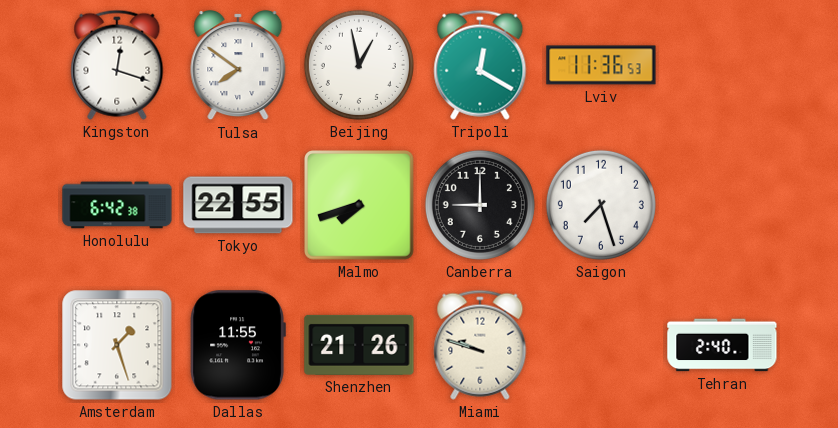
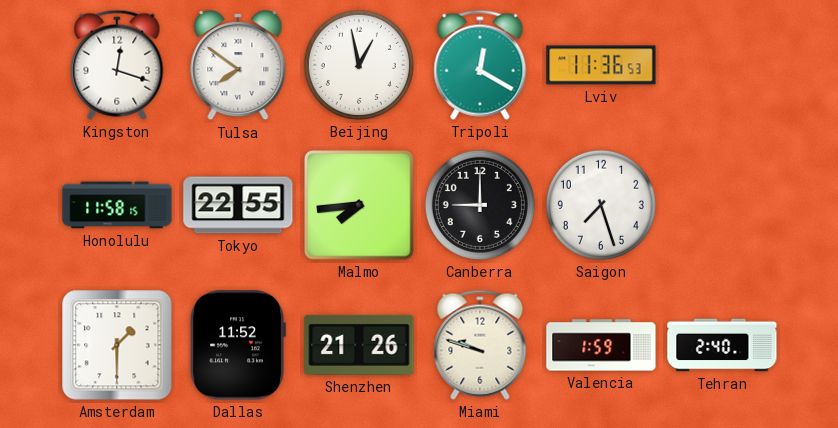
Honolulu: 6:42 -> 11:58
Malmo: 7:42 -> 7:44
Amsterdam: 1:27 -> 1:30
Dallas: 11:55 -> 11:52
Valencia: none -> 1:59
